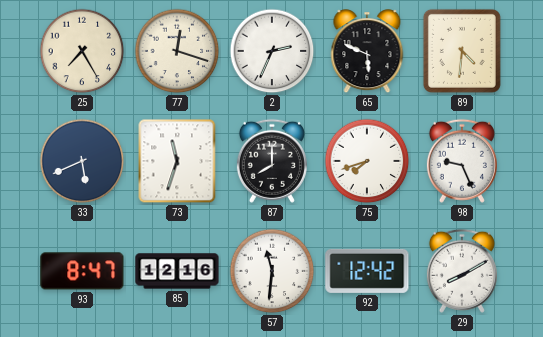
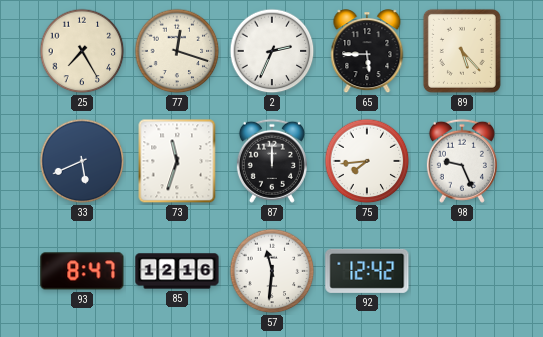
65: 5:49 -> 5:45
89: 4:31 -> 5:23
87: 8:00 -> 12:00
75: 7:42 -> 7:44
29: 8:10 -> none
